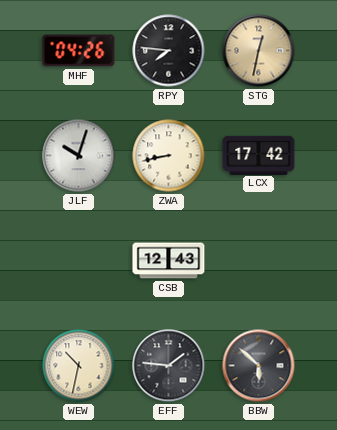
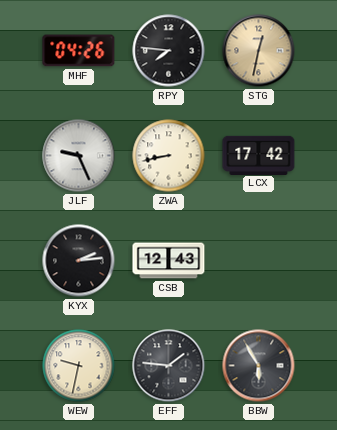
JLF: 10:03 -> 9:26
KYX: none -> 2:14
WEW: 10:32 -> 9:32
BBW: 5:52 -> 5:55
